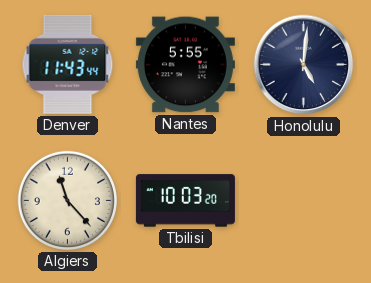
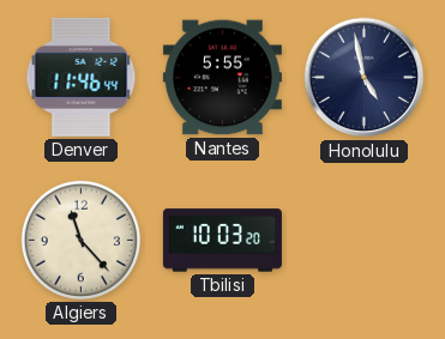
Denver: 11:43 -> 11:46
Honolulu: 5:01 -> 4:58
